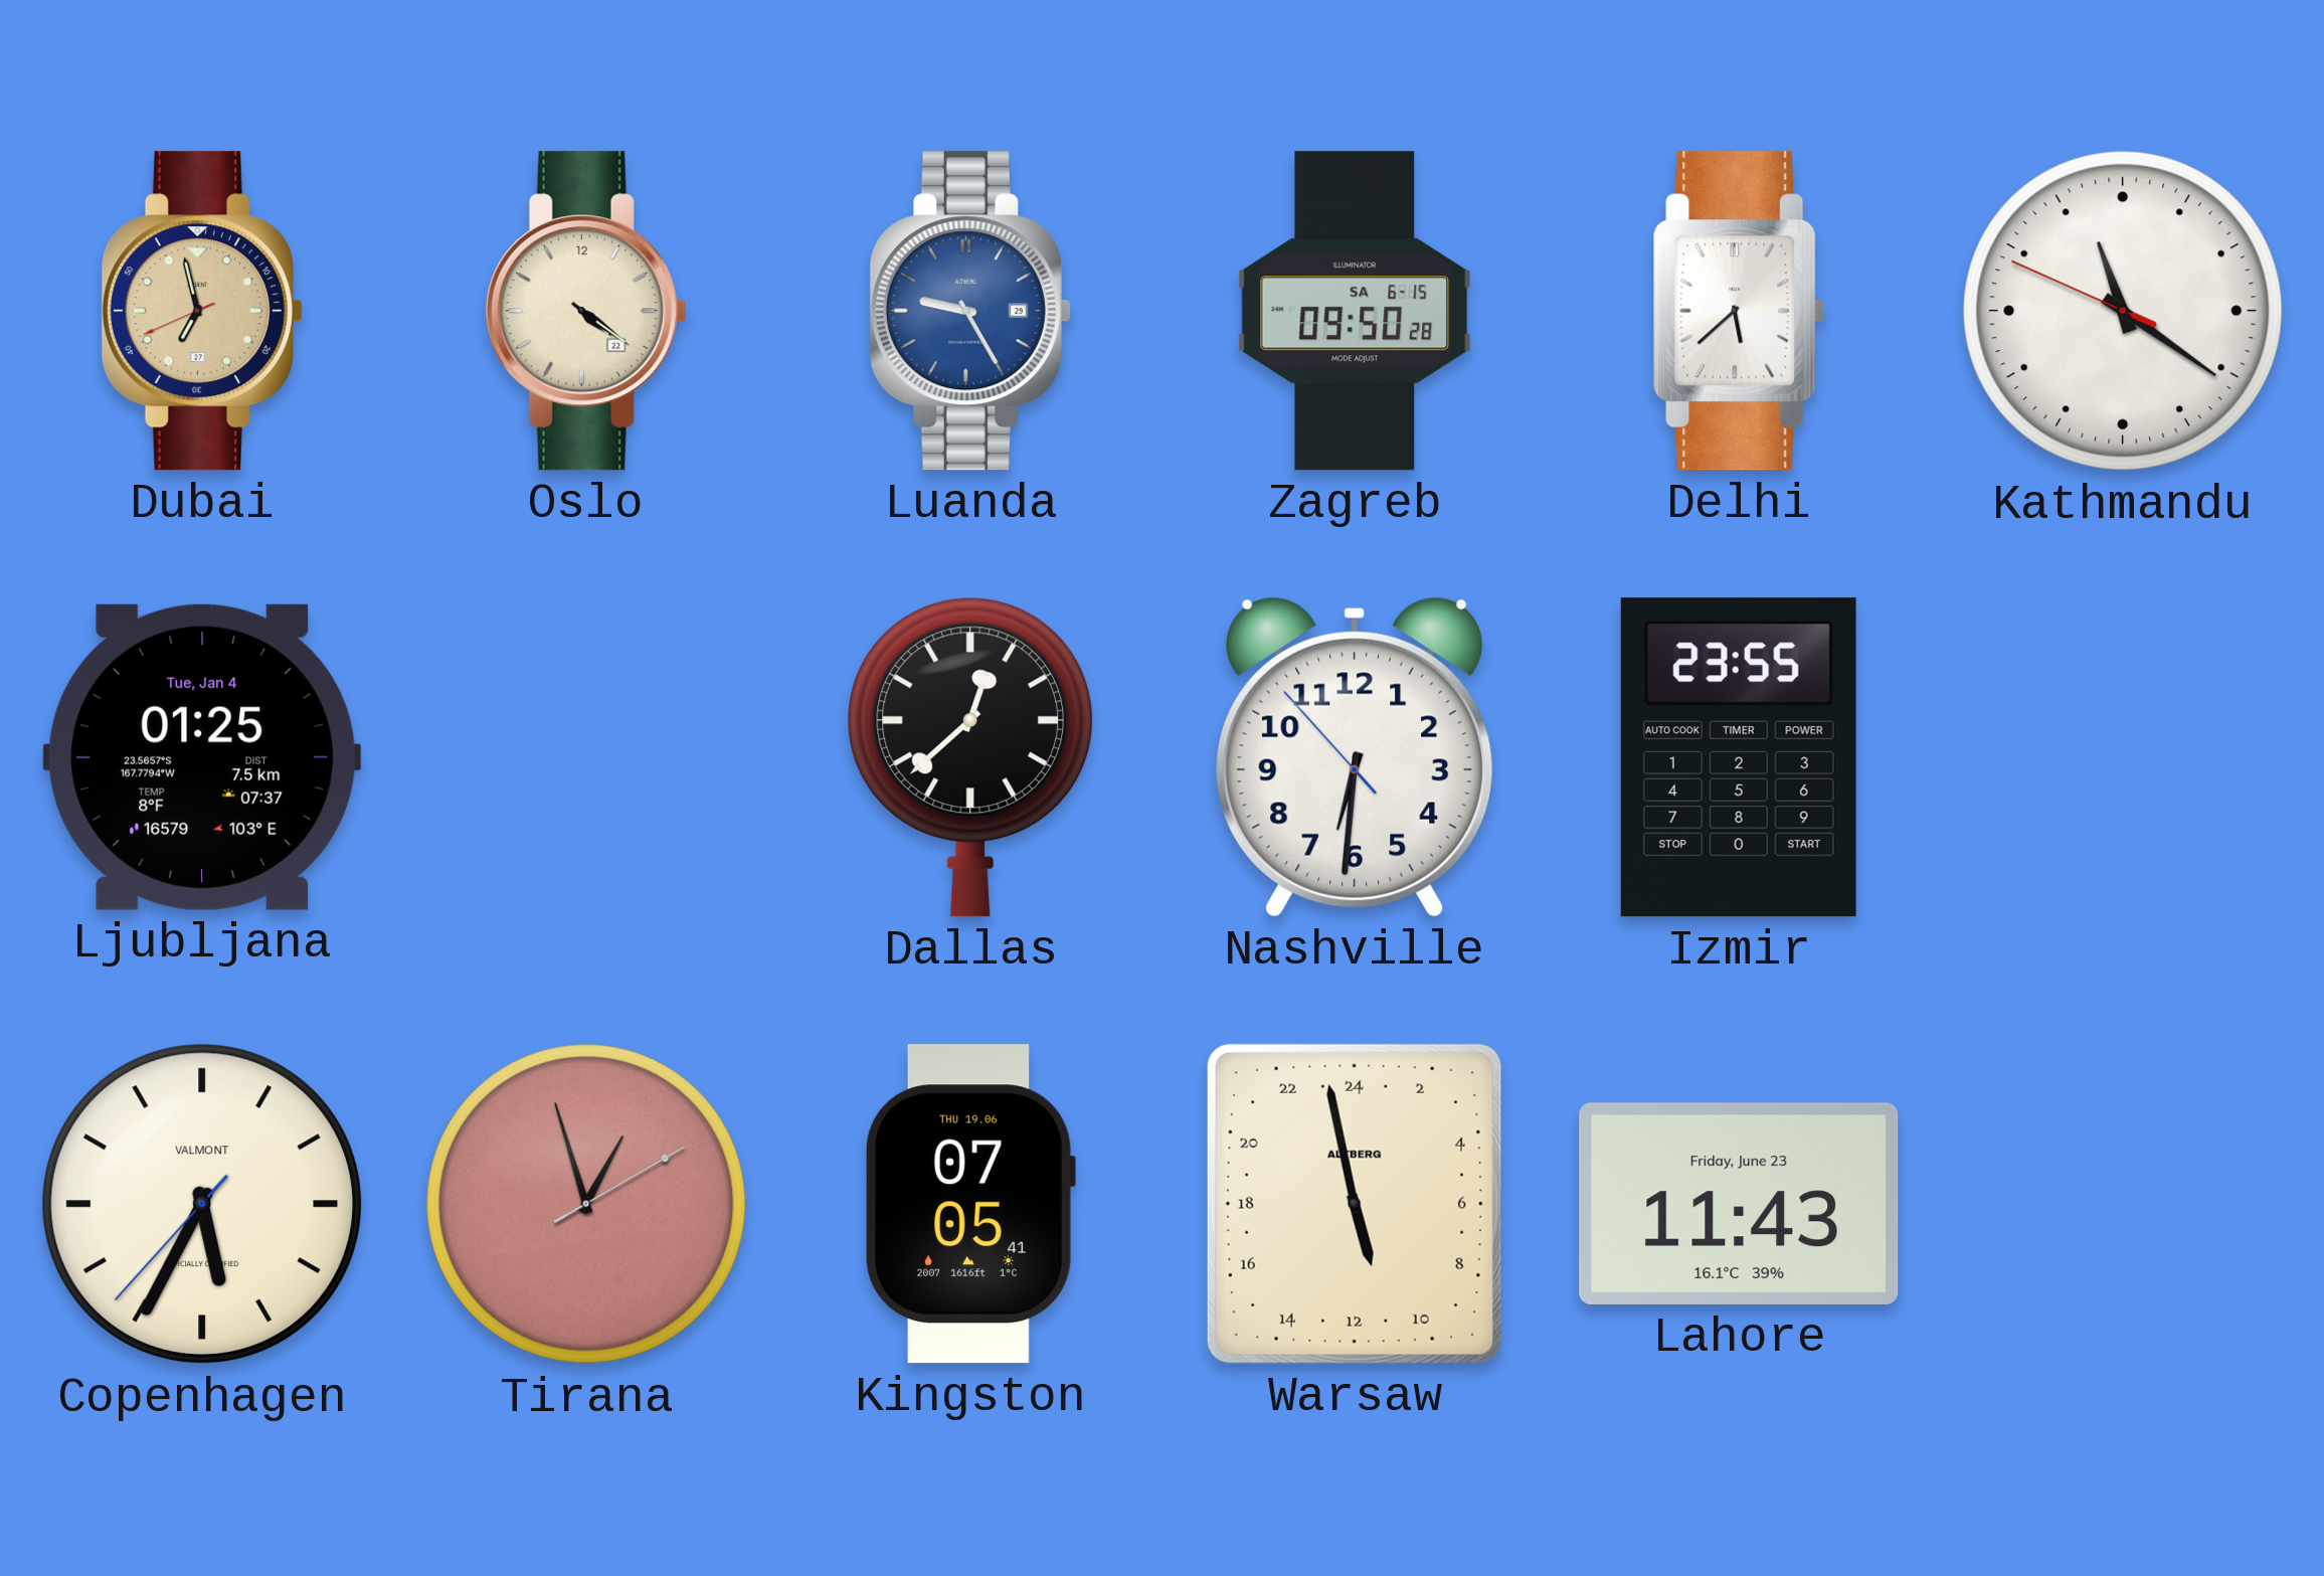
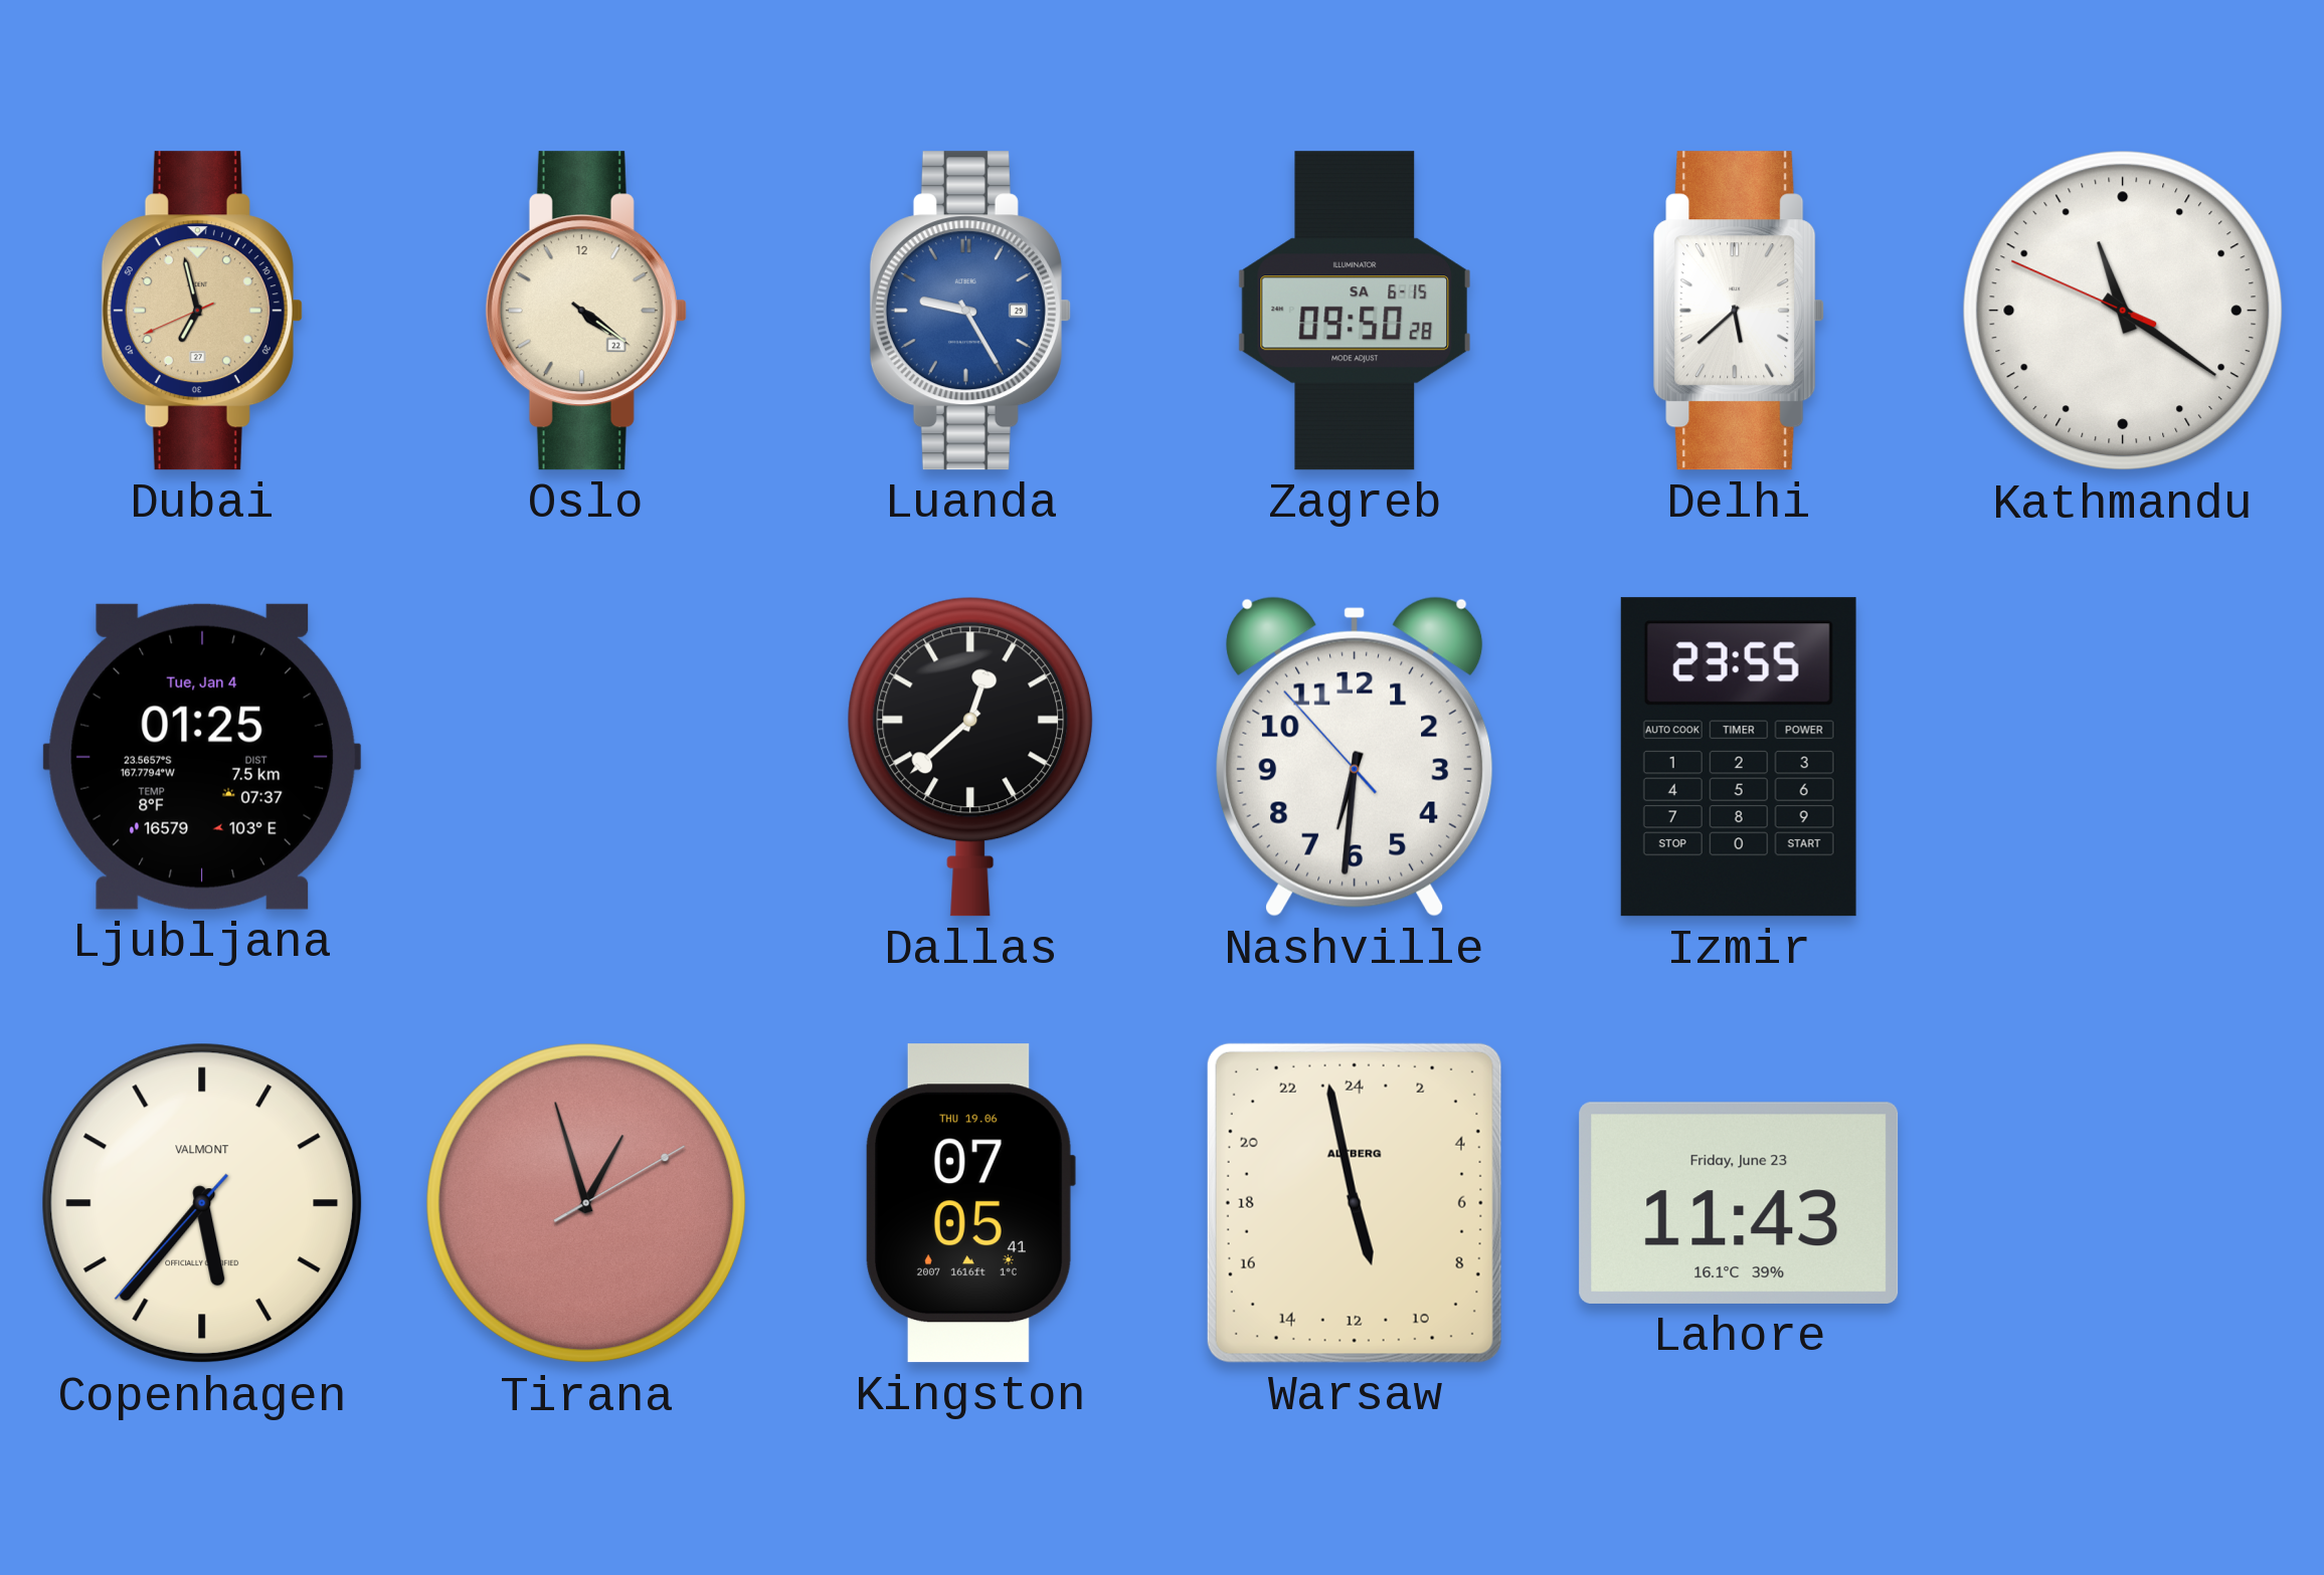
Copenhagen: 5:34 -> 5:36
